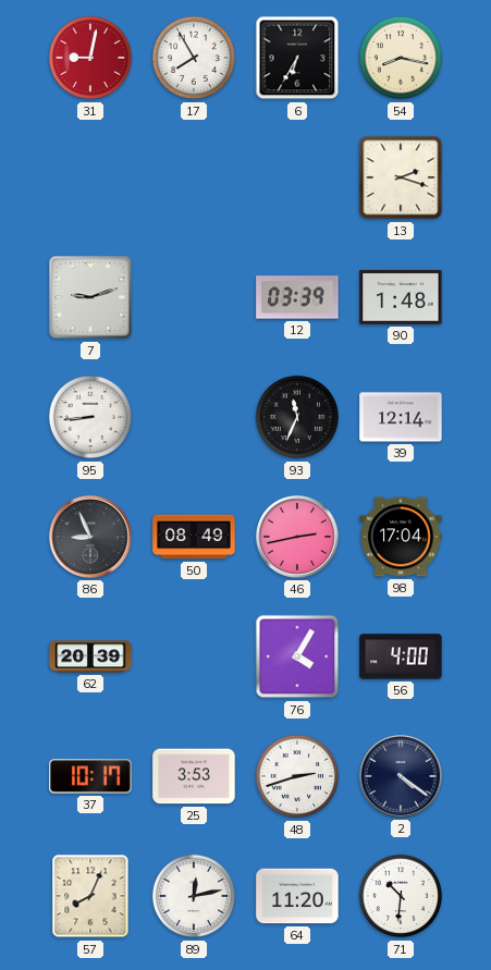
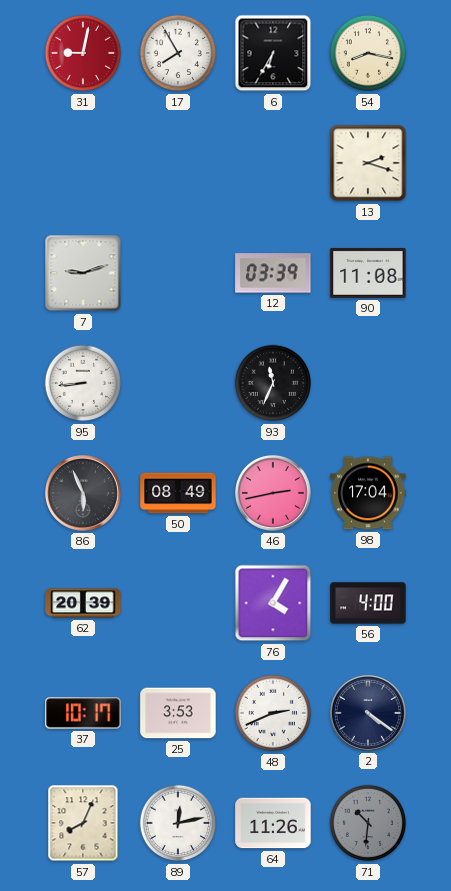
90: 1:48 -> 11:08
39: 12:14 -> none
86: 8:56 -> 5:56
48: 2:42 -> 2:41
64: 11:20 -> 11:26
71 dial: white -> grey
